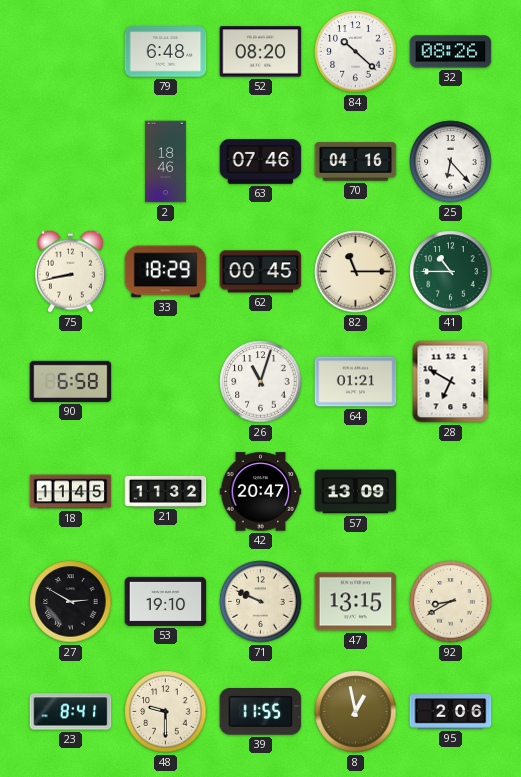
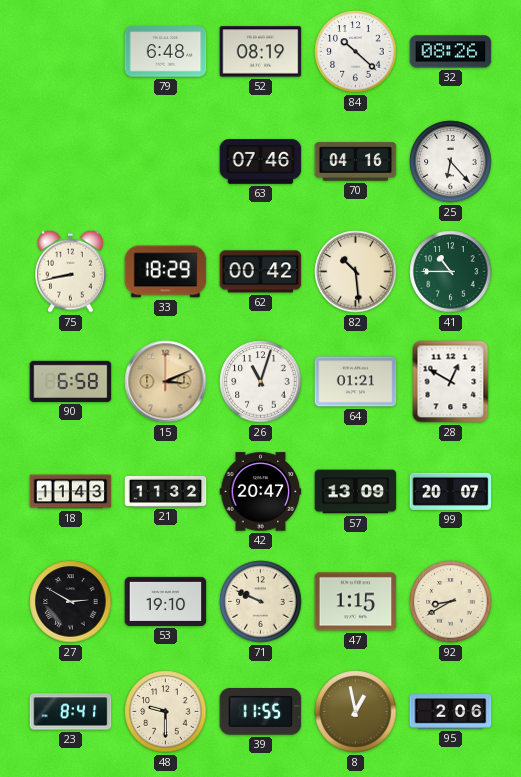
52: 08:20 -> 08:19
2: 18:46 -> none
62: 00:45 -> 00:42
82: 11:15 -> 10:29
15: none -> 3:11
28: 6:50 -> 12:50
18: 11:45 -> 11:43
99: none -> 20:07
47: 13:15 -> 1:15
